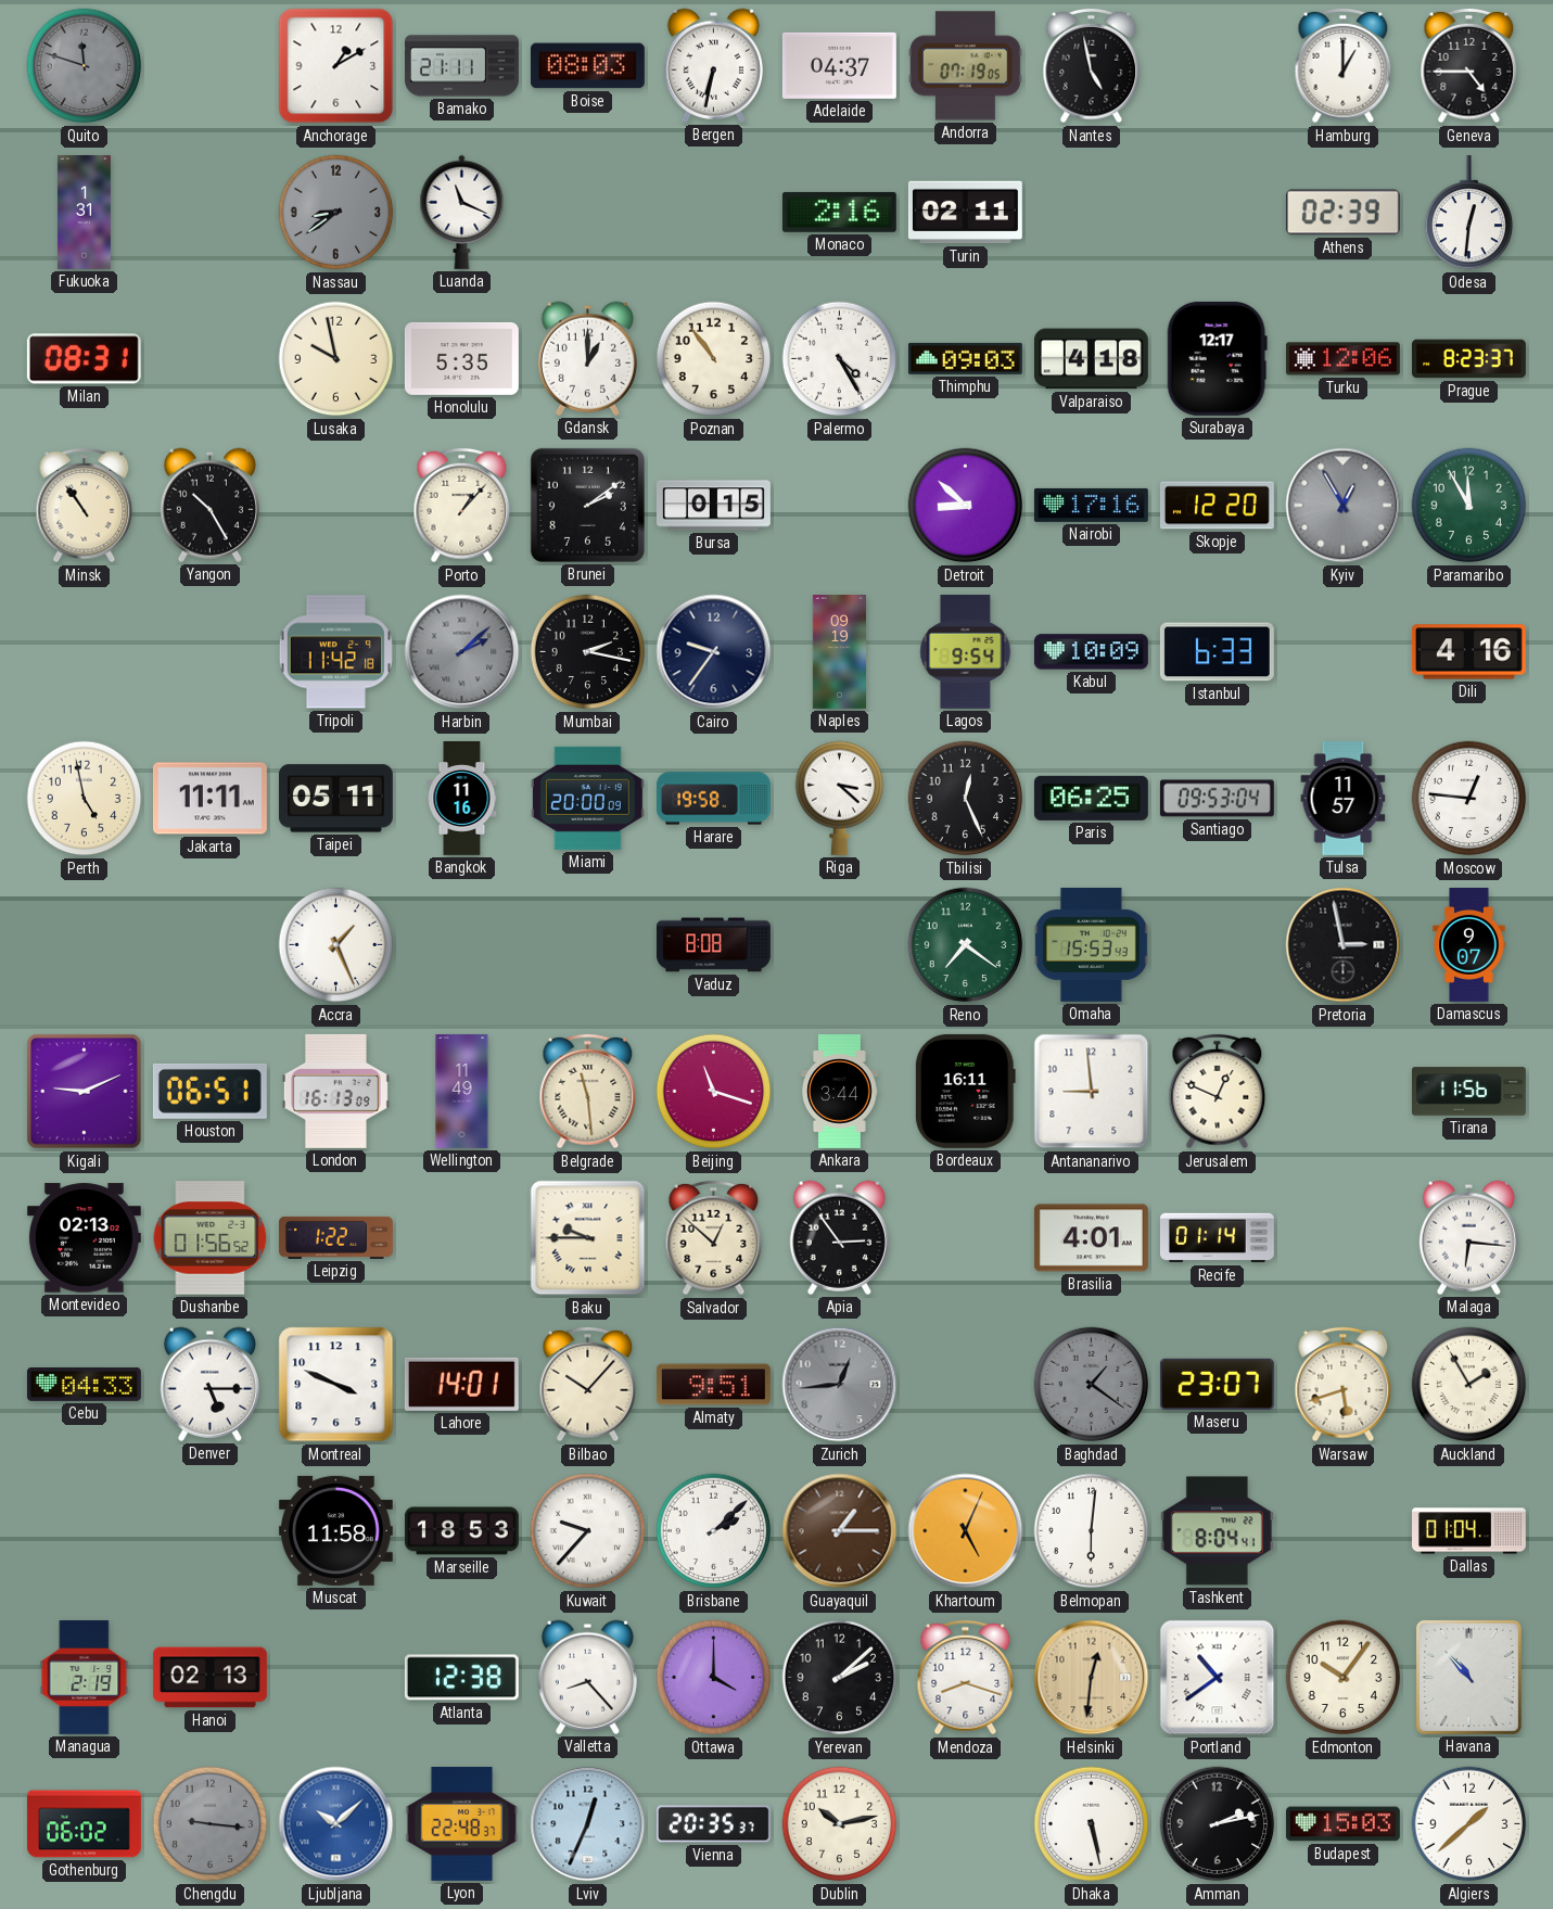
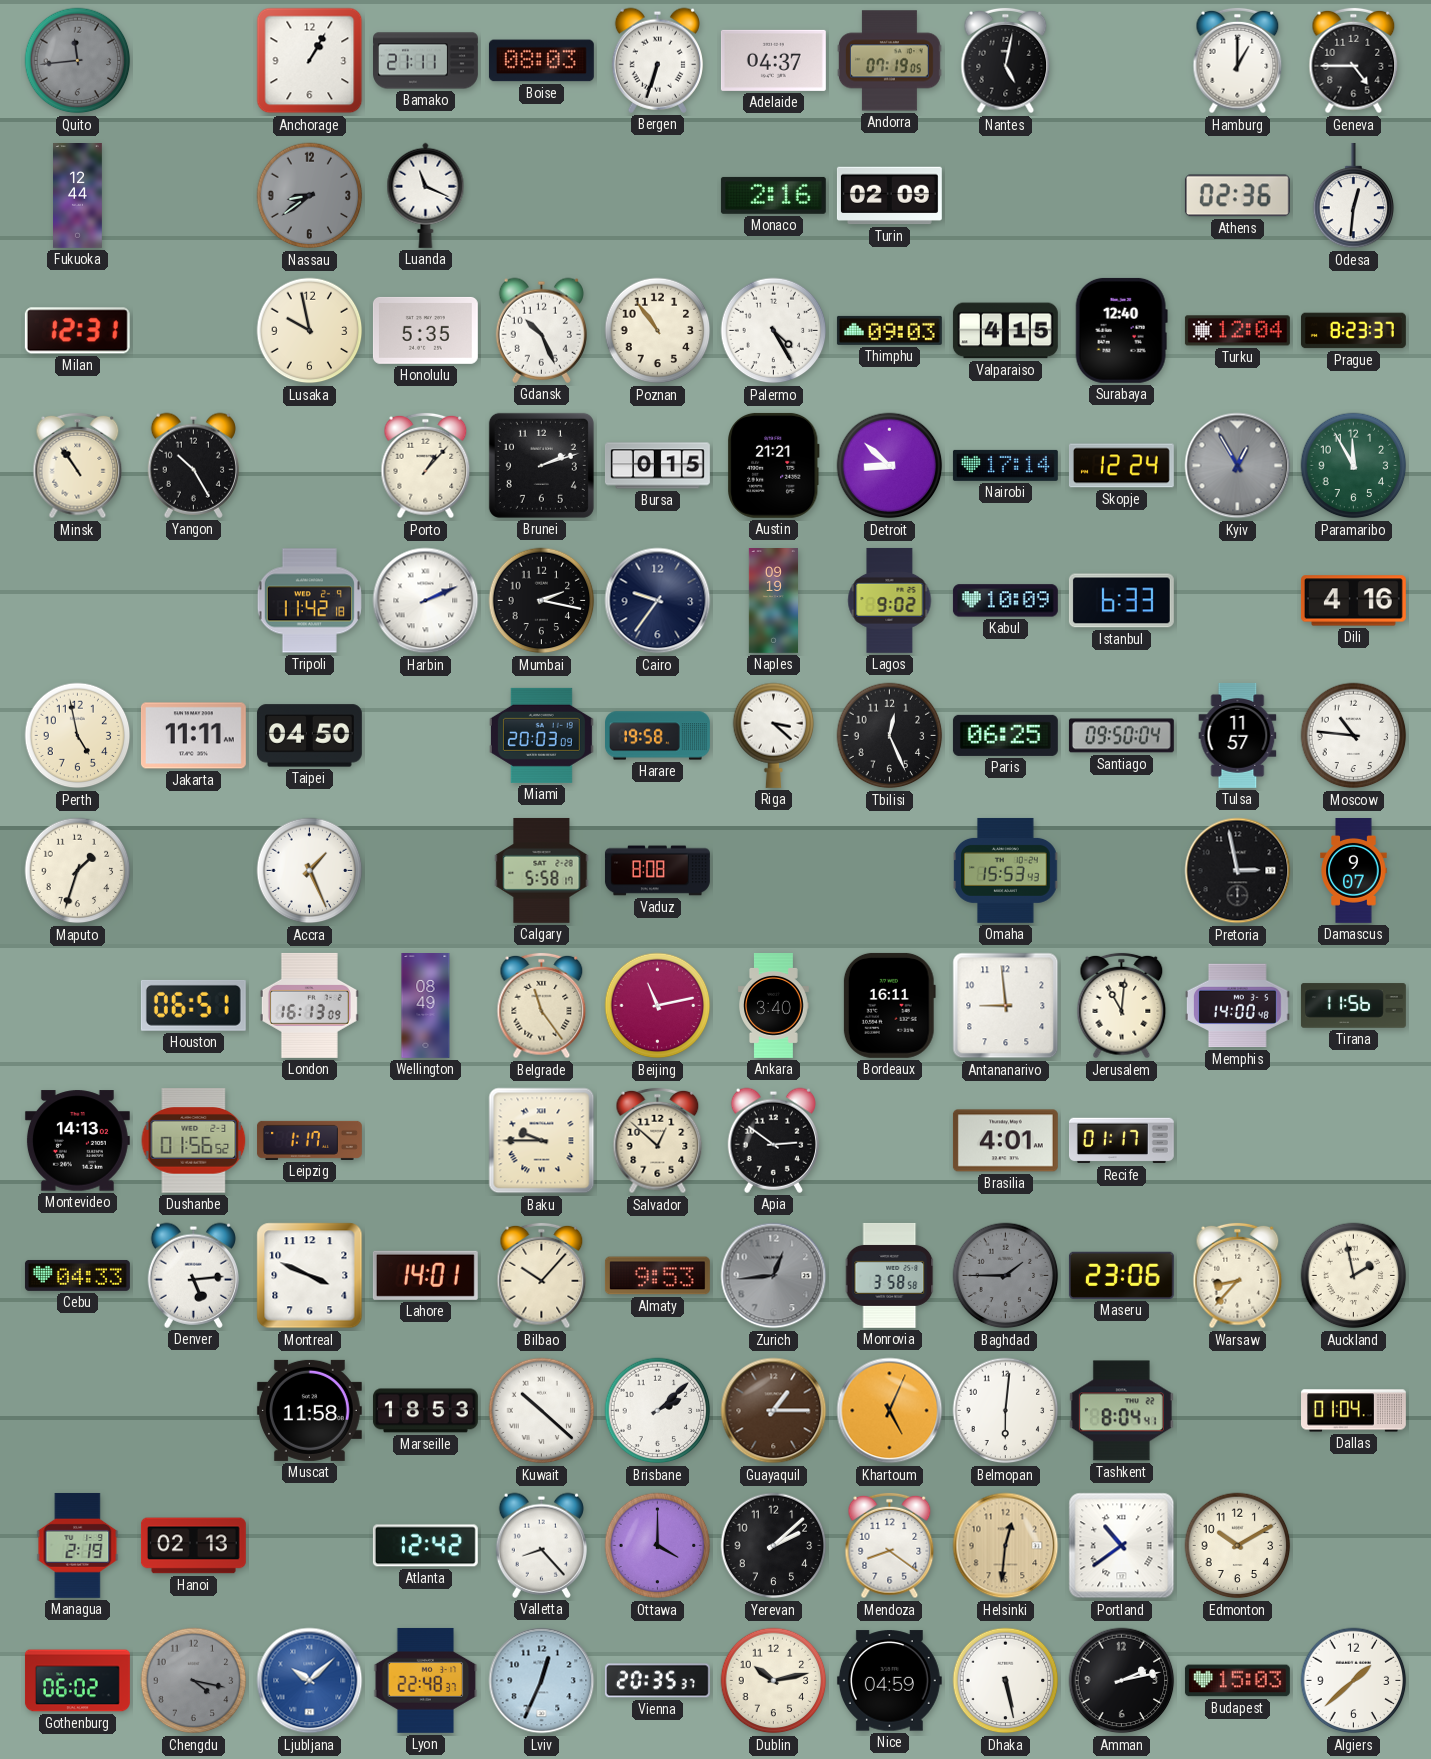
Quito: 11:48 -> 11:44
Anchorage: 1:10 -> 1:05
Bergen: 6:32 -> 6:33
Nantes: 4:58 -> 5:02
Fukuoka: 1:31 -> 12:44
Turin: 02:11 -> 02:09
Athens: 02:39 -> 02:36
Milan: 08:31 -> 12:31
Gdansk: 1:00 -> 10:26
Valparaiso: 4:18 -> 4:15
Surabaya: 12:17 -> 12:40
Turku: 12:06 -> 12:04
Brunei: 2:09 -> 2:12
Austin: none -> 21:21
Nairobi: 17:16 -> 17:14
Skopje: 12:20 -> 12:24
Harbin: 2:08 -> 2:11
Harbin dial: grey -> white
Lagos: 9:54 -> 9:02
Taipei: 05:11 -> 04:50
Bangkok: 11:16 -> none
Miami: 20:00 -> 20:03
Santiago: 09:53 -> 09:50
Moscow: 12:46 -> 10:46
Maputo: none -> 1:33
Calgary: none -> 5:58
Reno: 7:21 -> none
Kigali: 9:11 -> none
Wellington: 11:49 -> 08:49
Belgrade: 11:29 -> 11:24
Beijing: 11:18 -> 11:13
Ankara: 3:44 -> 3:40
Jerusalem: 12:49 -> 11:01
Memphis: none -> 14:00
Montevideo: 02:13 -> 14:13
Leipzig: 1:22 -> 1:17
Apia: 2:54 -> 2:51
Recife: 01:14 -> 01:17
Malaga: 6:16 -> none
Denver: 5:15 -> 5:14
Almaty: 9:51 -> 9:53
Monrovia: none -> 3:58
Baghdad: 1:21 -> 1:45
Maseru: 23:07 -> 23:06
Warsaw: 5:42 -> 8:37
Auckland: 1:55 -> 1:58
Kuwait: 9:37 -> 10:22
Atlanta: 12:38 -> 12:42
Mendoza: 8:18 -> 8:21
Edmonton: 10:06 -> 10:10
Havana: 10:53 -> none
Chengdu: 9:16 -> 4:17
Nice: none -> 04:59
